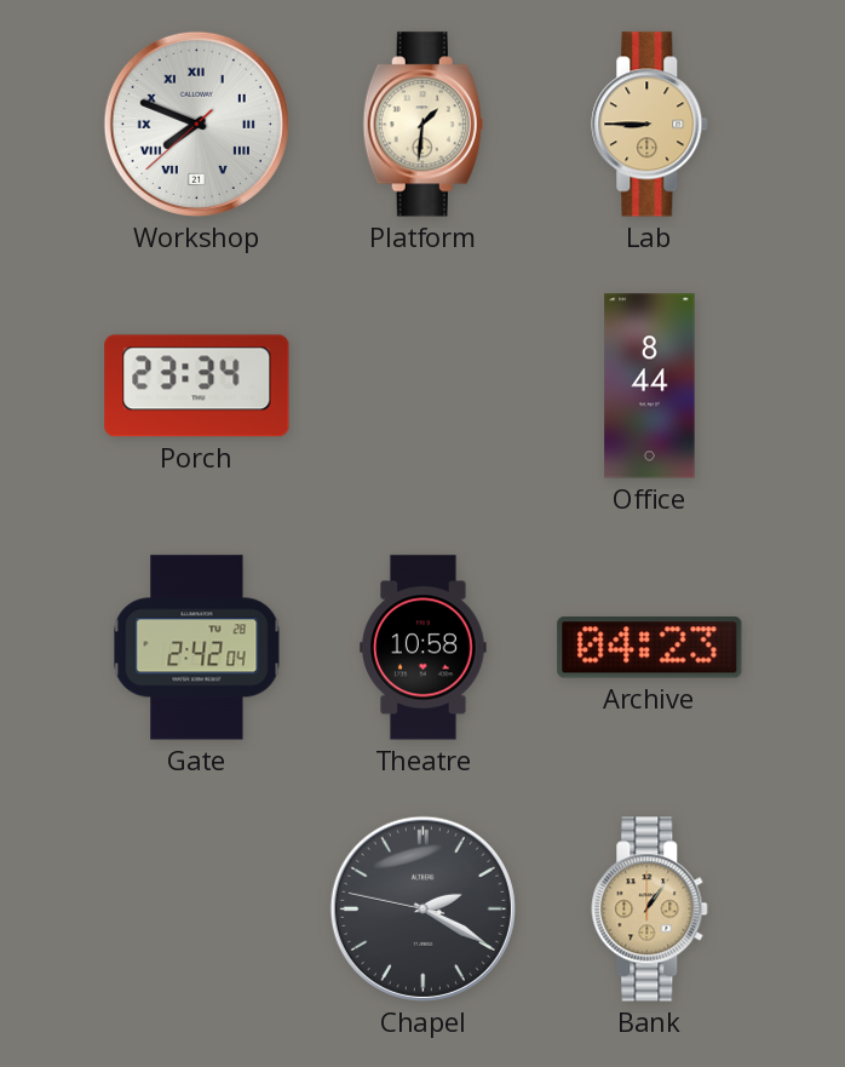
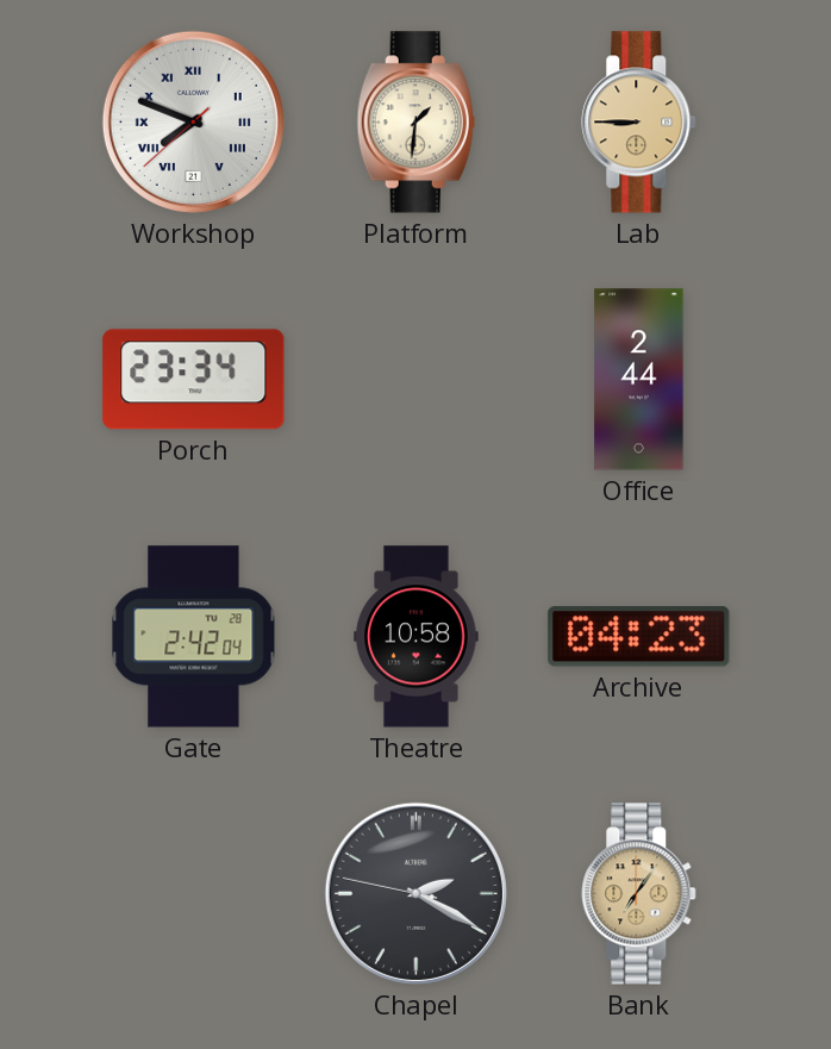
Office: 8:44 -> 2:44
Bank: 1:06 -> 7:06
